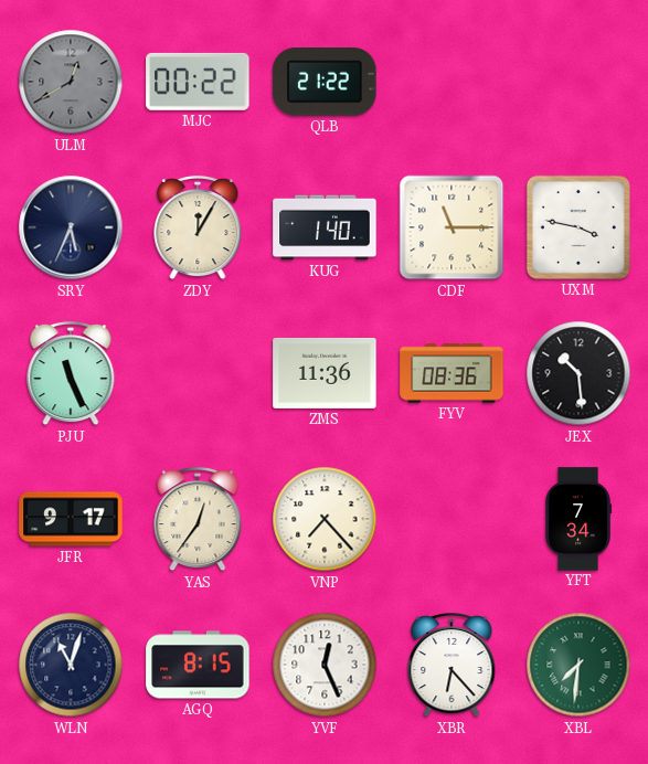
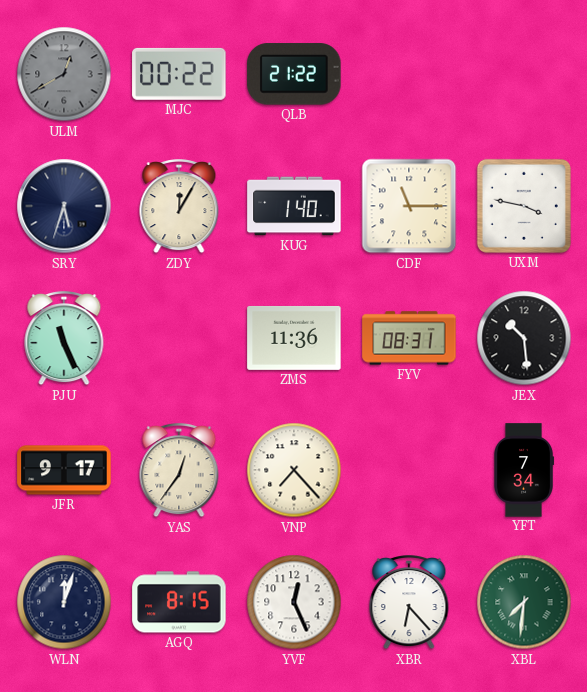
SRY: 5:34 -> 5:33
FYV: 08:36 -> 08:31
WLN: 11:03 -> 12:03
